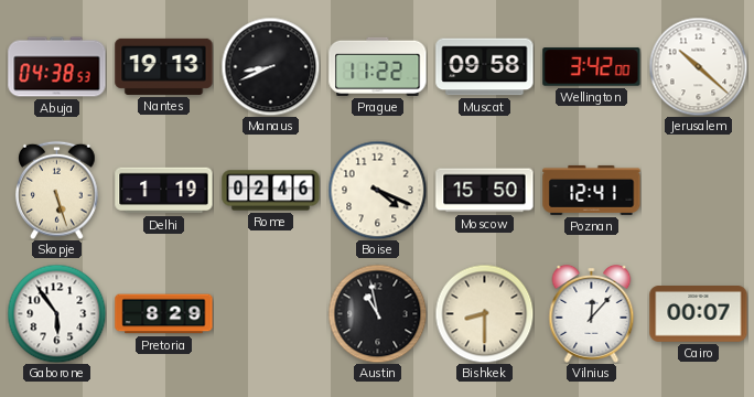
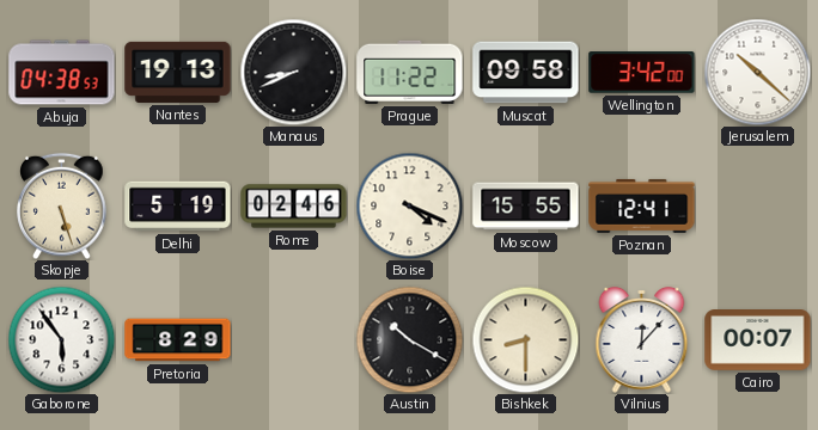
Delhi: 1:19 -> 5:19
Moscow: 15:50 -> 15:55
Austin: 10:58 -> 10:20
